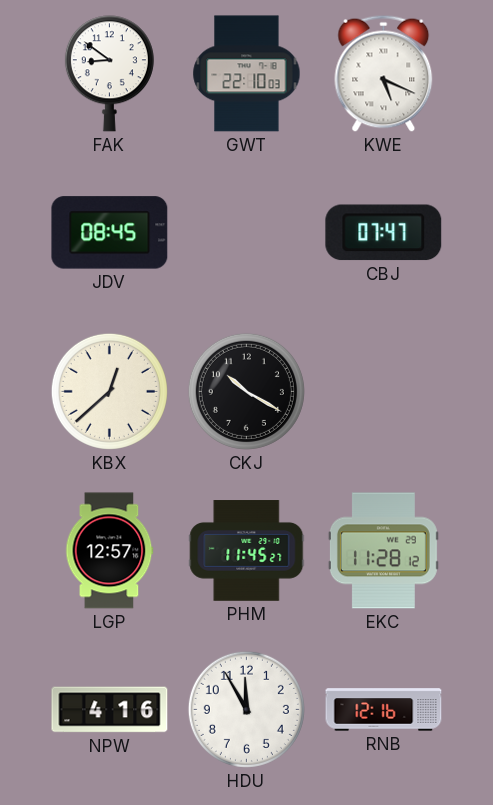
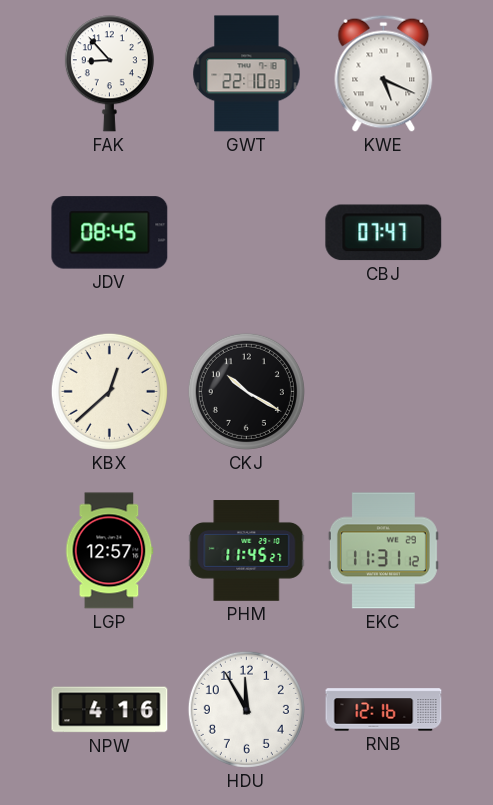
FAK: 8:51 -> 8:53
EKC: 11:28 -> 11:31
